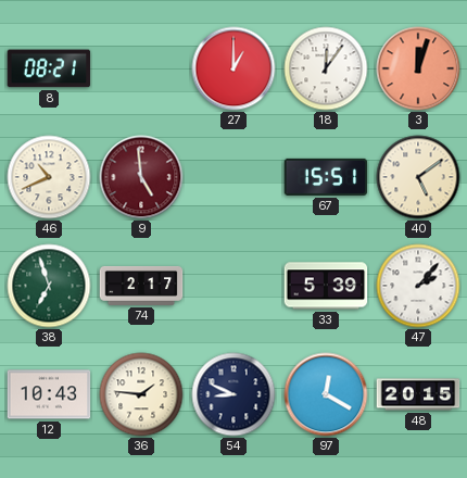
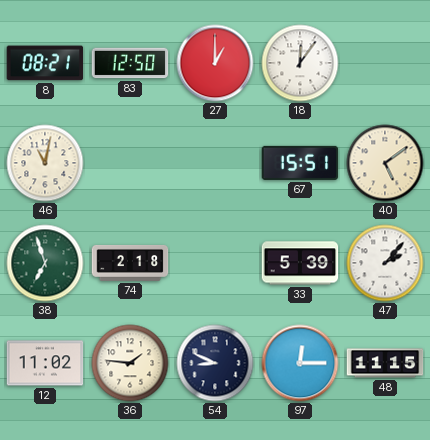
83: none -> 12:50
3: 12:03 -> none
46: 10:41 -> 11:02
9: 4:59 -> none
74: 2:17 -> 2:18
12: 10:43 -> 11:02
97: 12:20 -> 12:15
48: 20:15 -> 11:15
